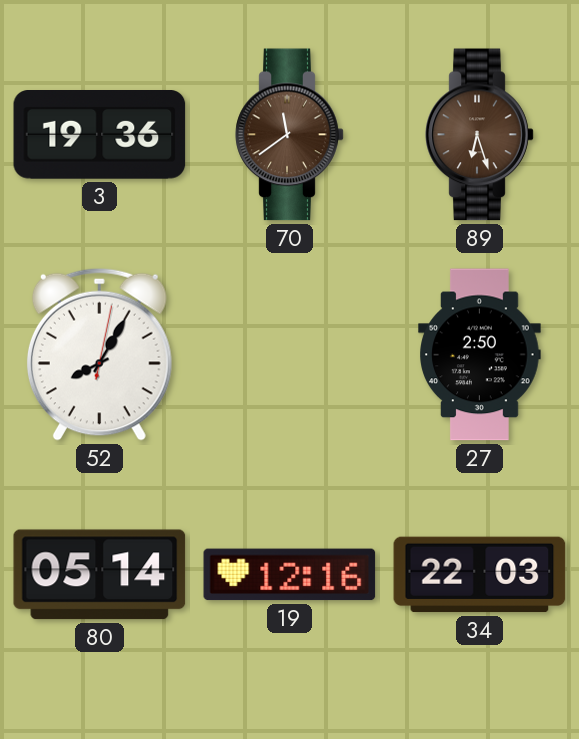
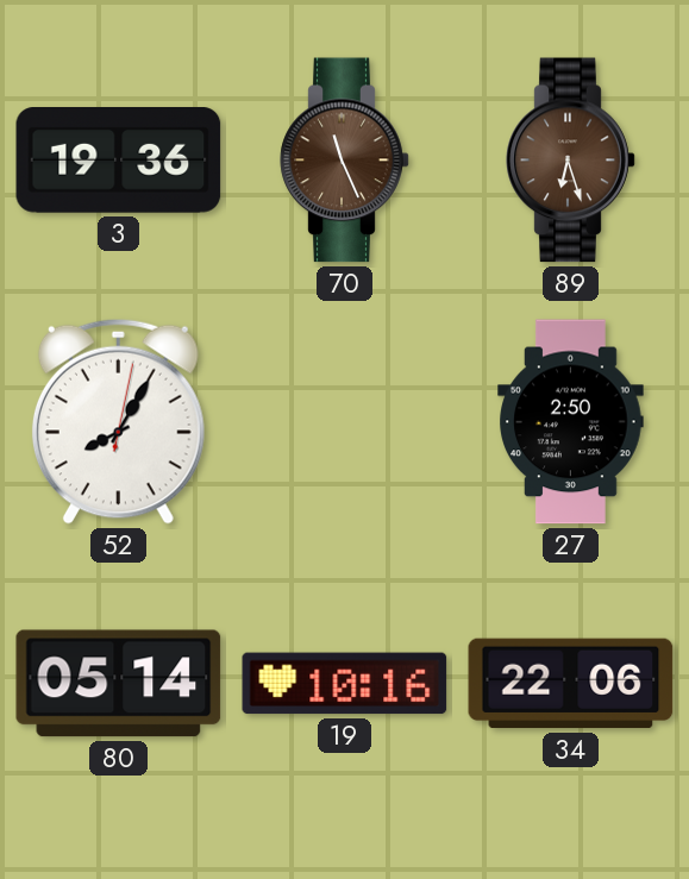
70: 11:39 -> 11:26
19: 12:16 -> 10:16
34: 22:03 -> 22:06
